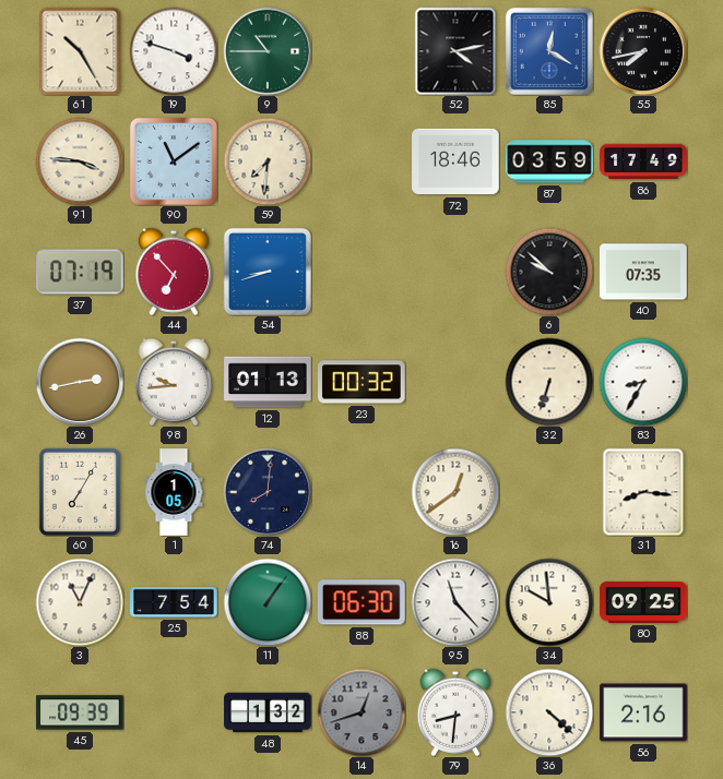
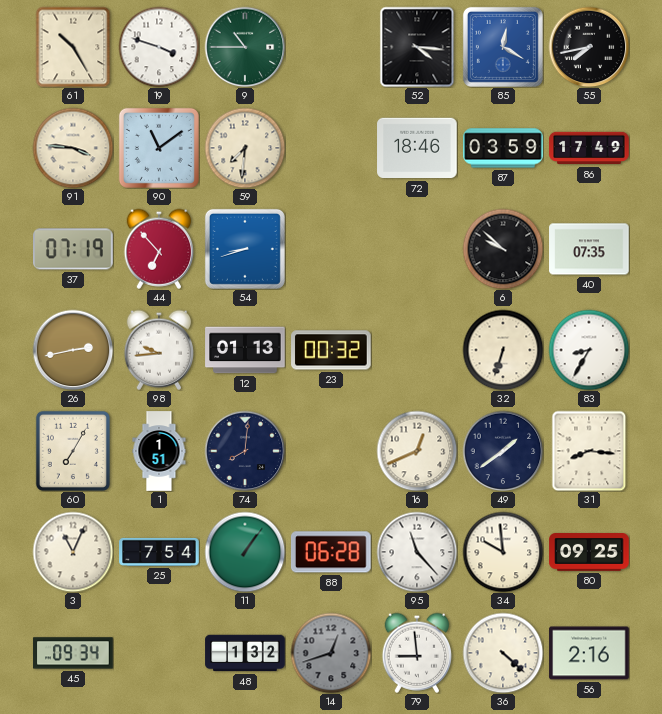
52: 4:13 -> 4:16
1: 1:05 -> 1:51
16: 12:39 -> 12:41
49: none -> 1:39
88: 06:30 -> 06:28
45: 09:39 -> 09:34
79: 8:31 -> 8:59
